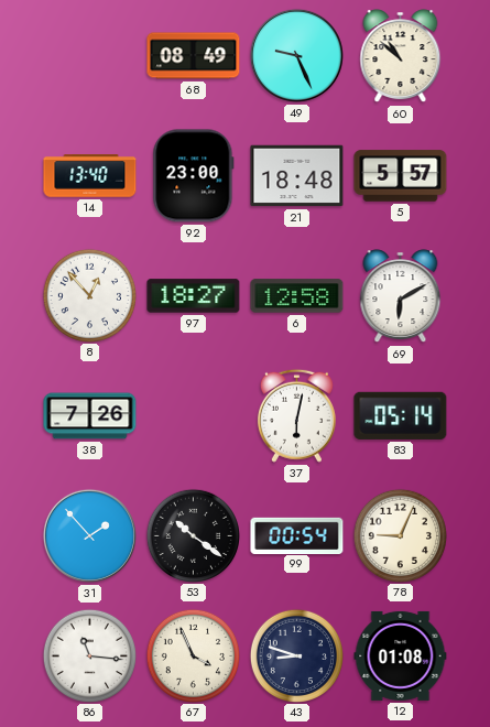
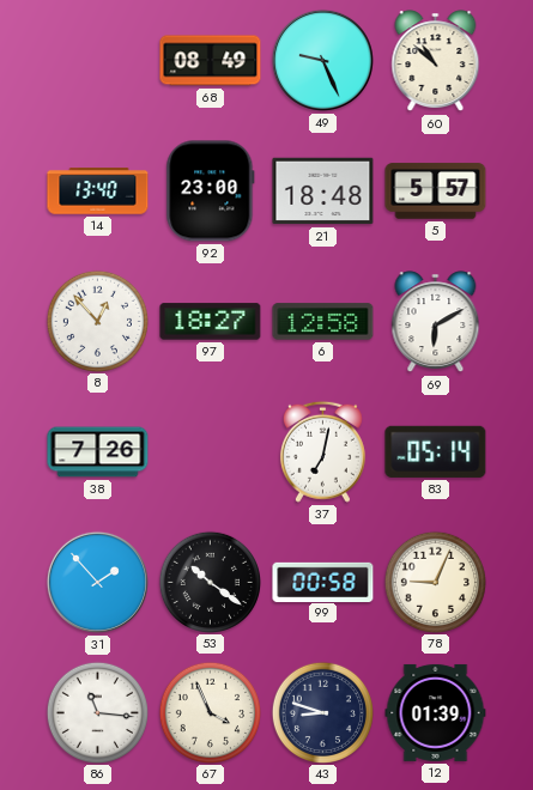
37: 6:02 -> 7:02
99: 00:54 -> 00:58
12: 01:08 -> 01:39
